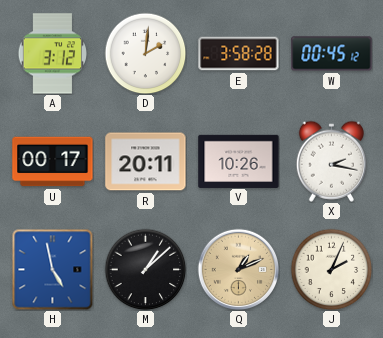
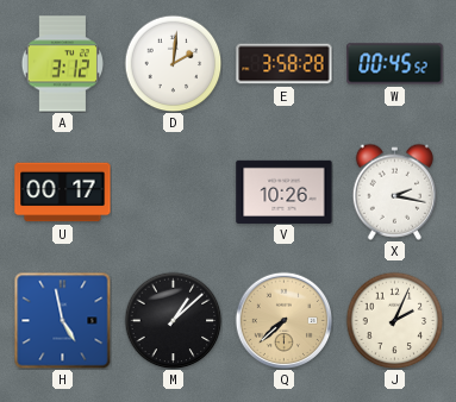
W: 00:45:12 -> 00:45:52
R: 20:11 -> none
Q: 1:11 -> 7:38
